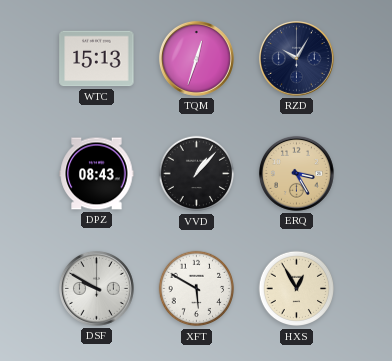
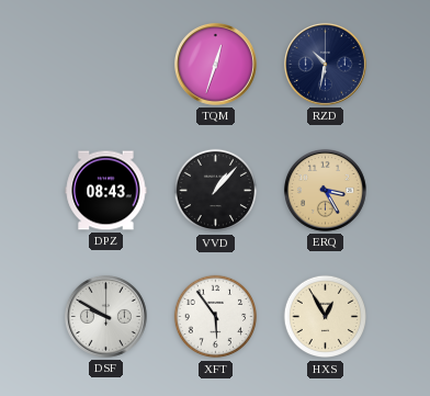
WTC: 15:13 -> none
RZD: 10:05 -> 10:32
XFT: 5:50 -> 5:54
